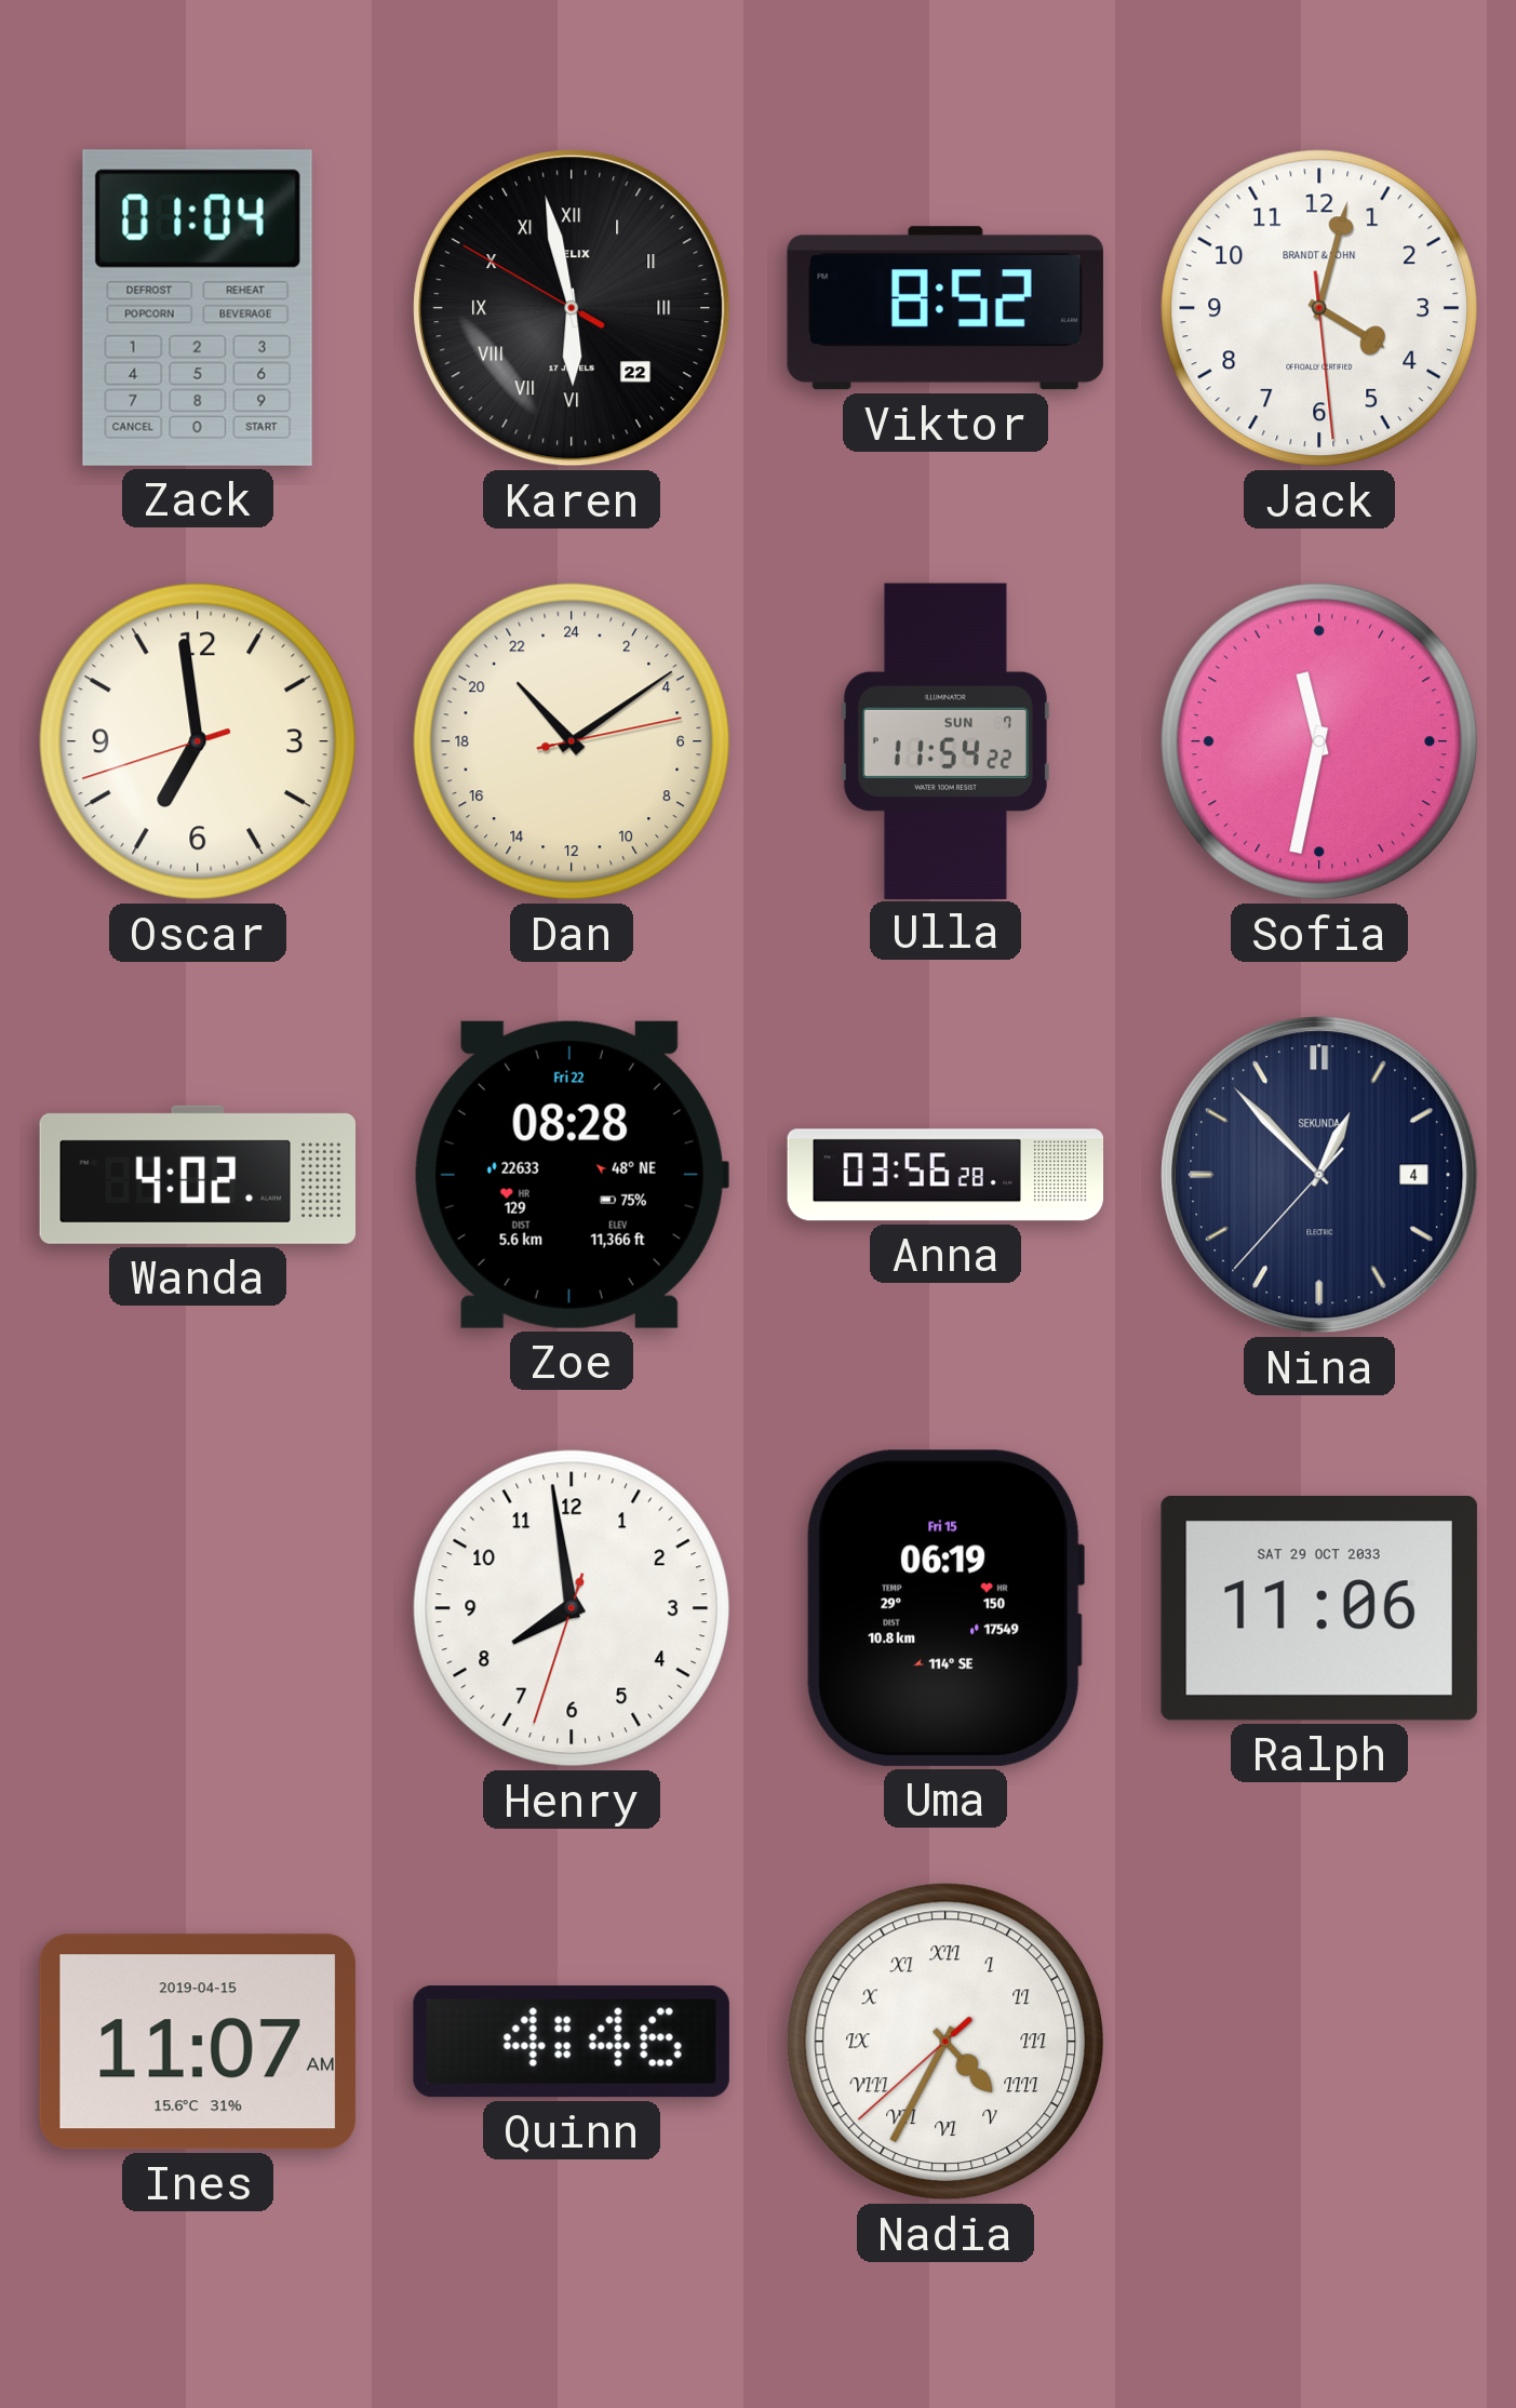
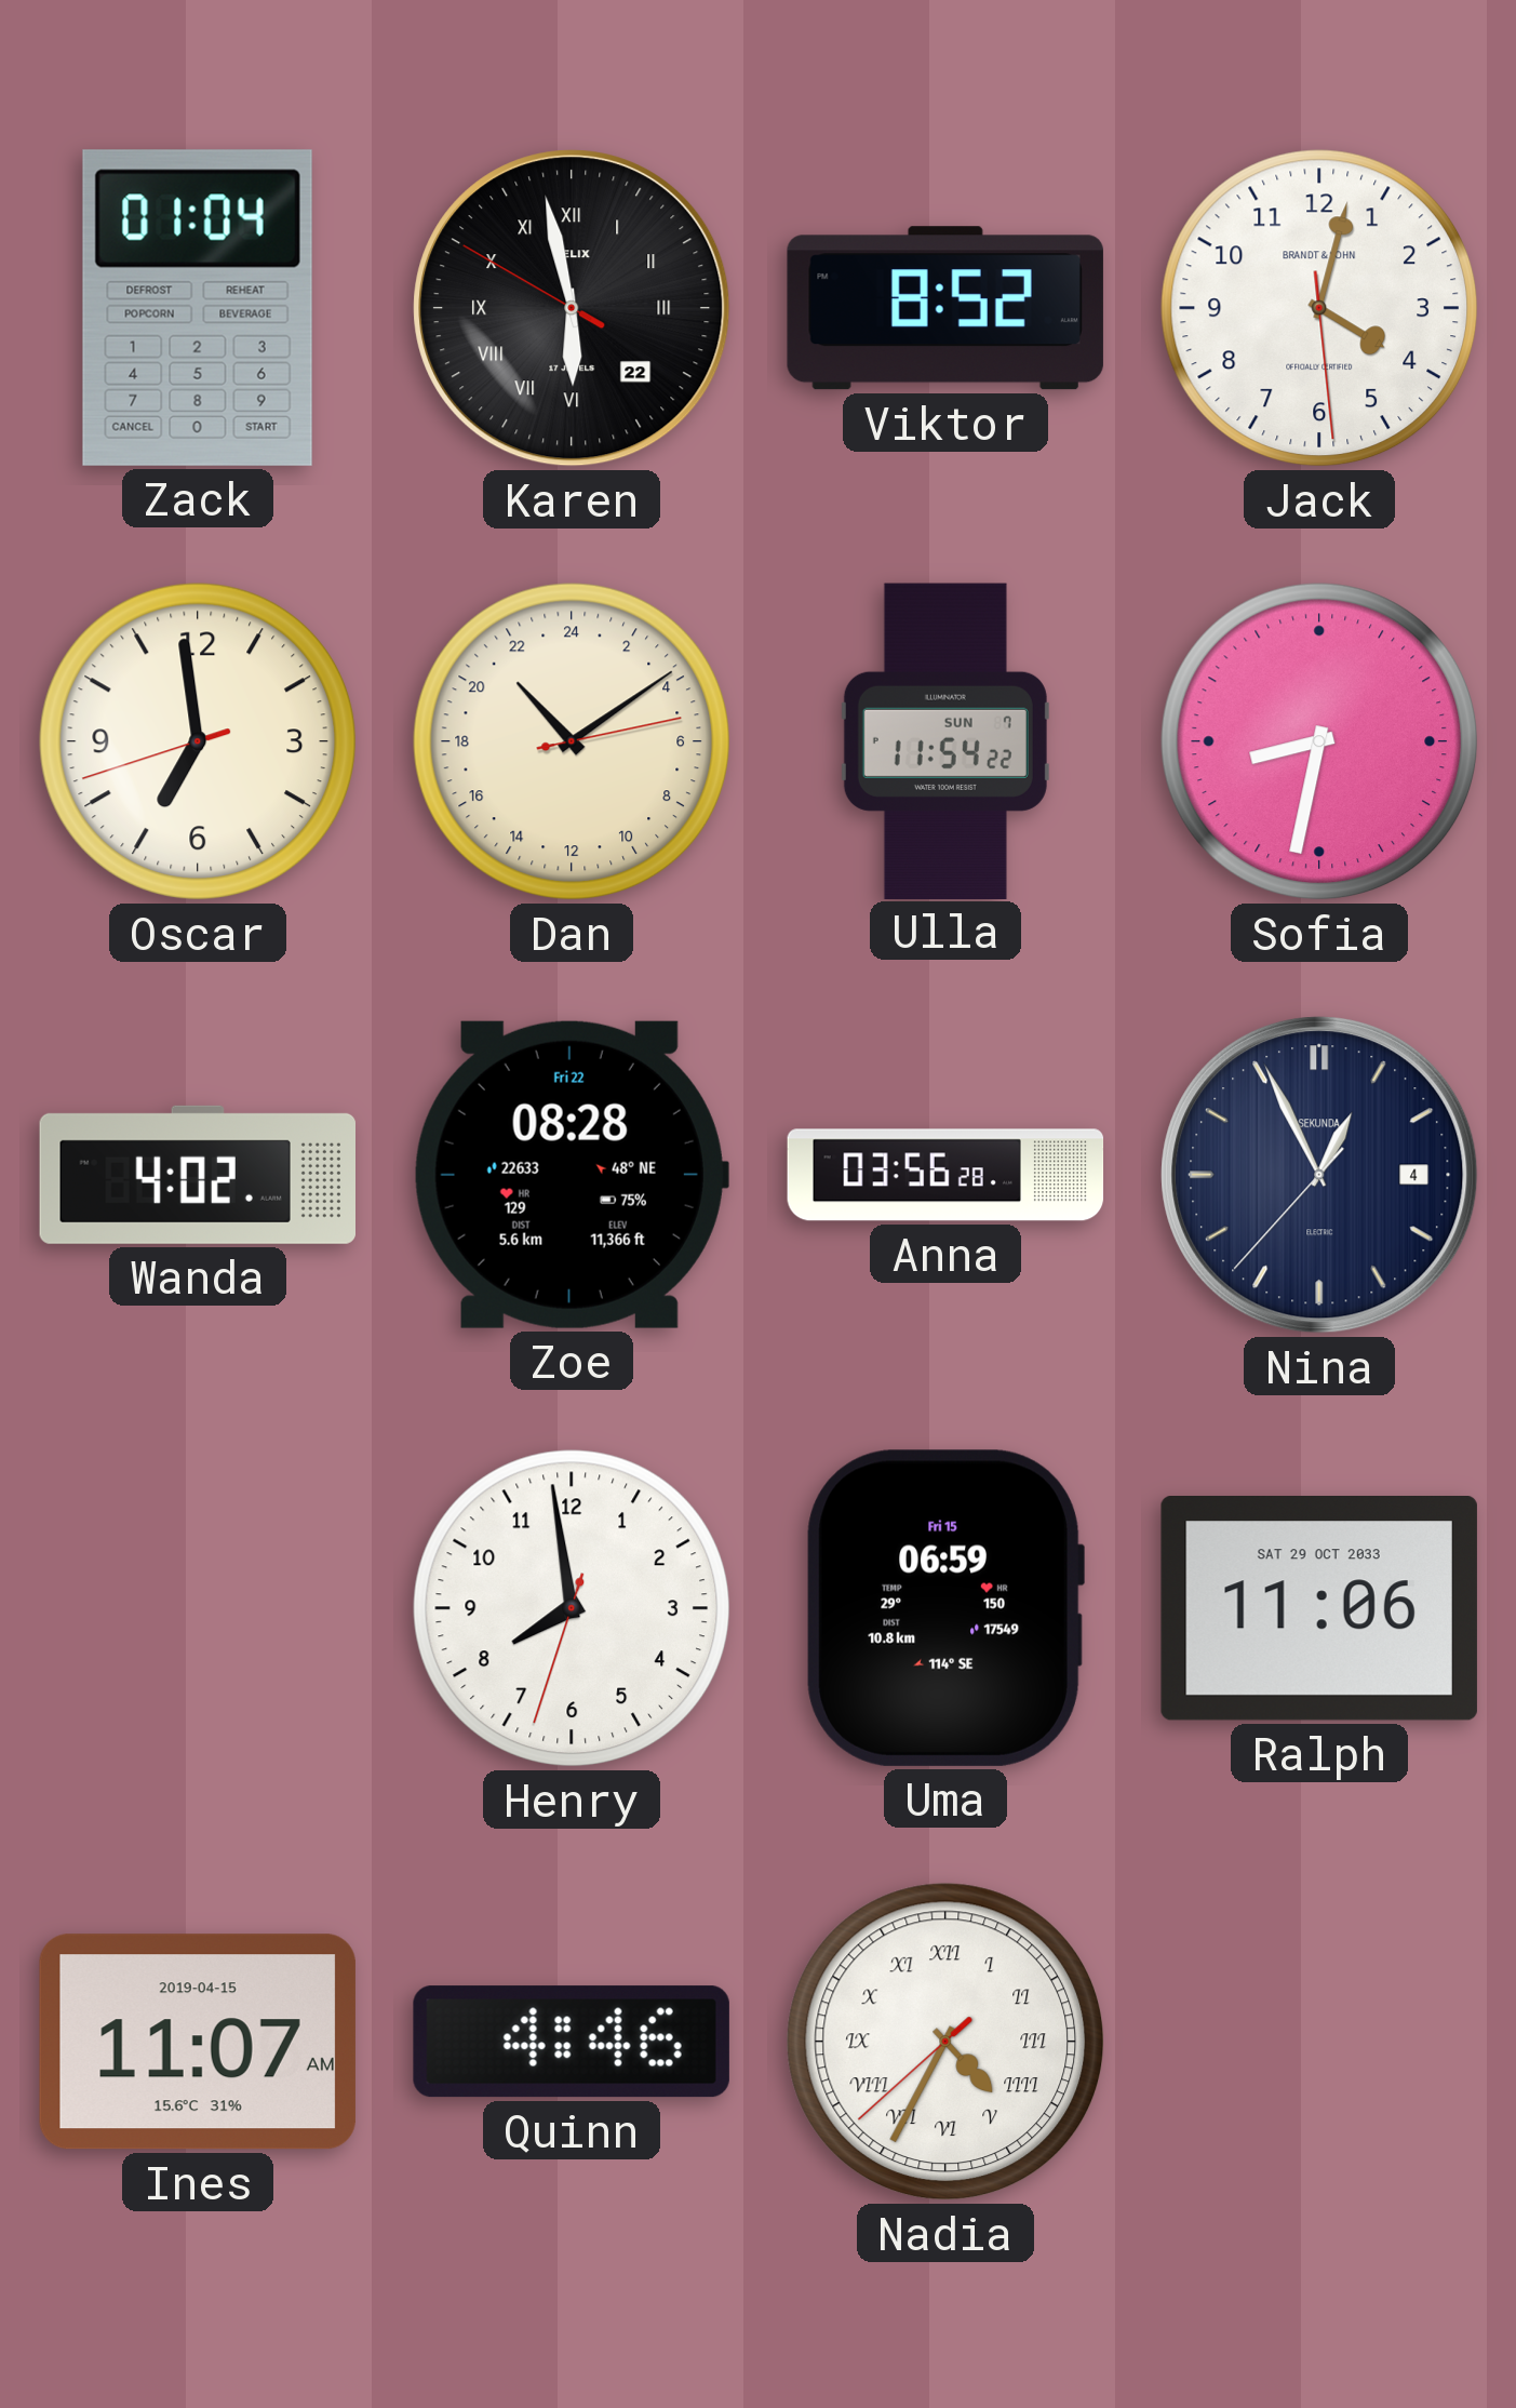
Sofia: 11:32 -> 8:32
Nina: 12:52 -> 12:55
Uma: 06:19 -> 06:59
